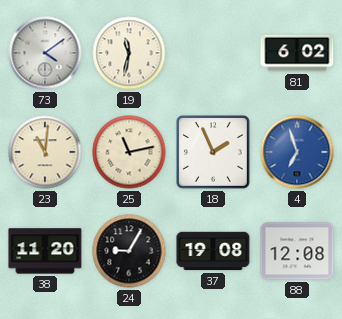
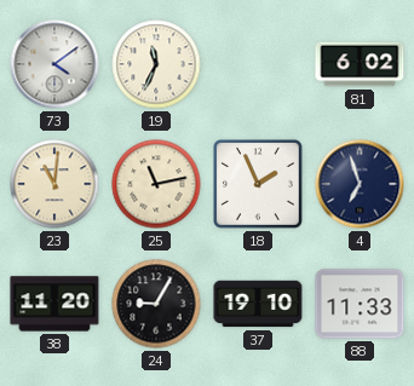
19: 11:32 -> 11:34
4 dial: blue -> navy
37: 19:08 -> 19:10
88: 12:08 -> 11:33
